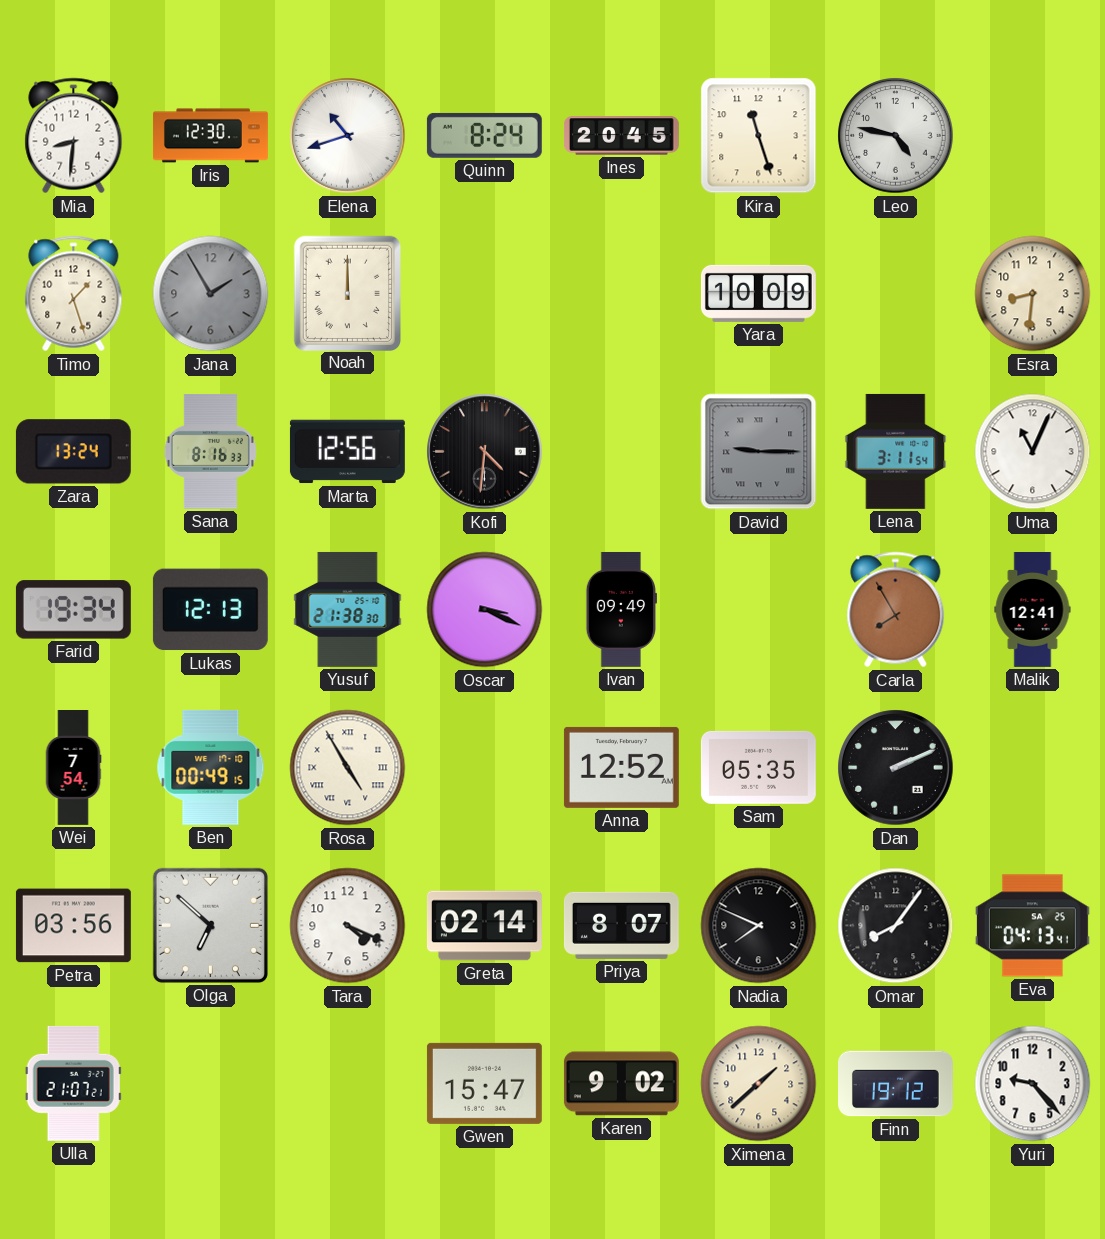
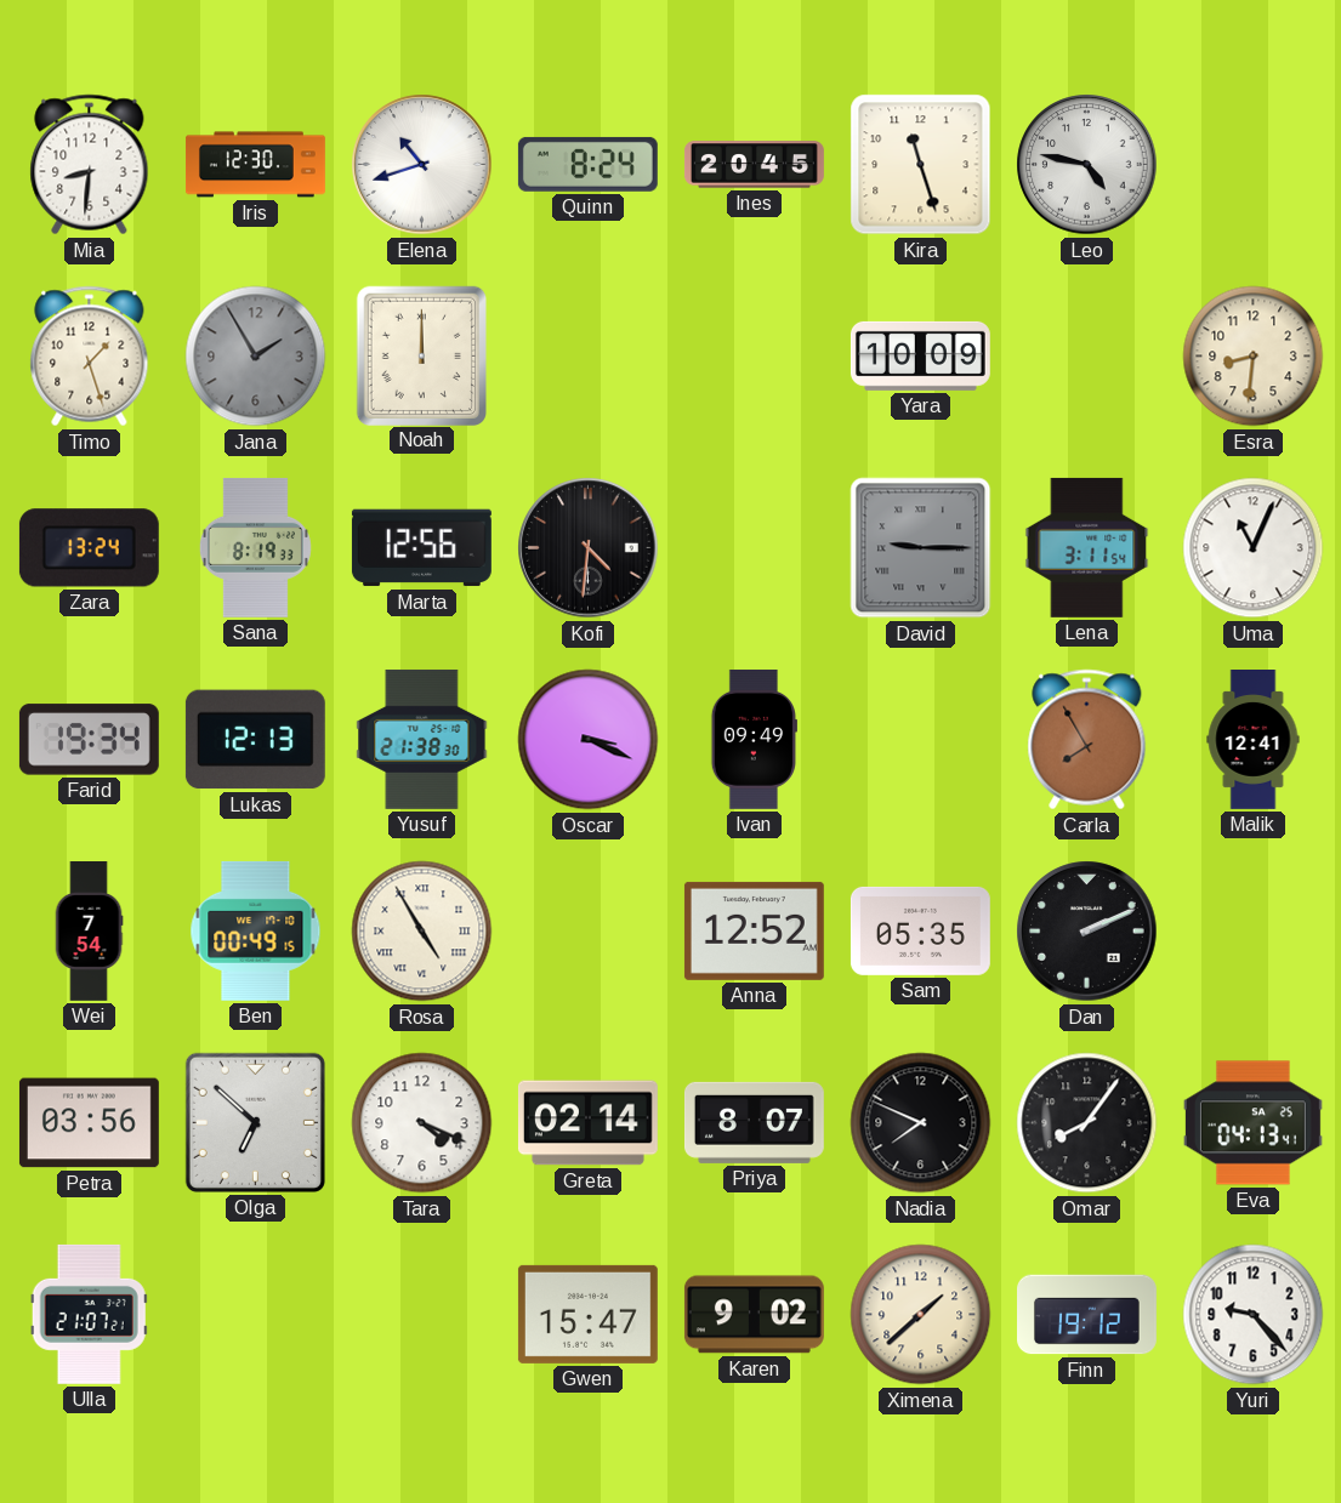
Sana: 8:16 -> 8:19
